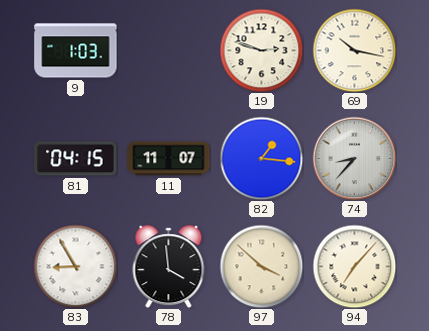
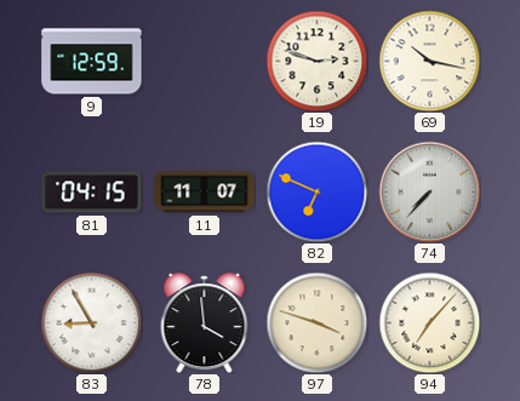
9: 1:03 -> 12:59
82: 1:16 -> 6:49
74: 8:37 -> 7:37
97: 3:52 -> 3:48
